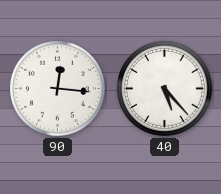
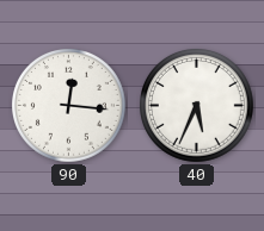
40: 5:23 -> 5:34
